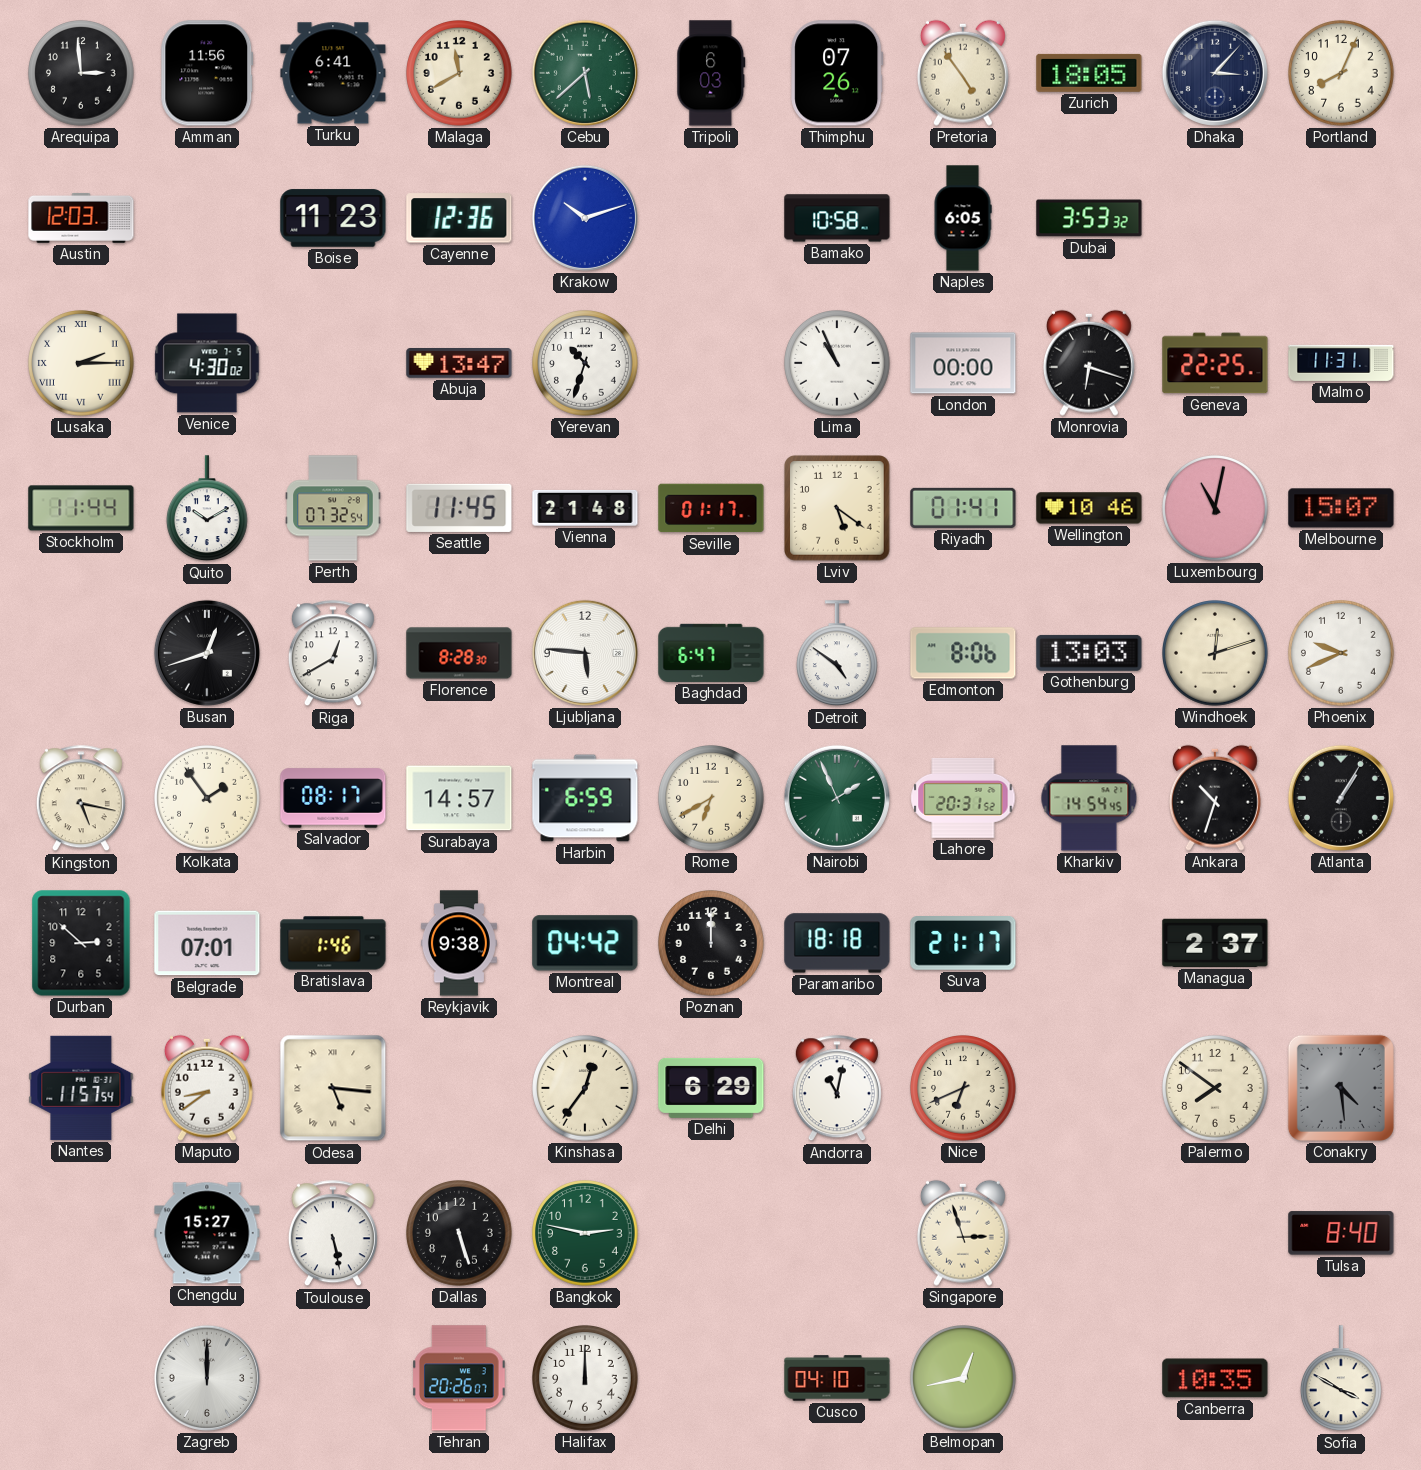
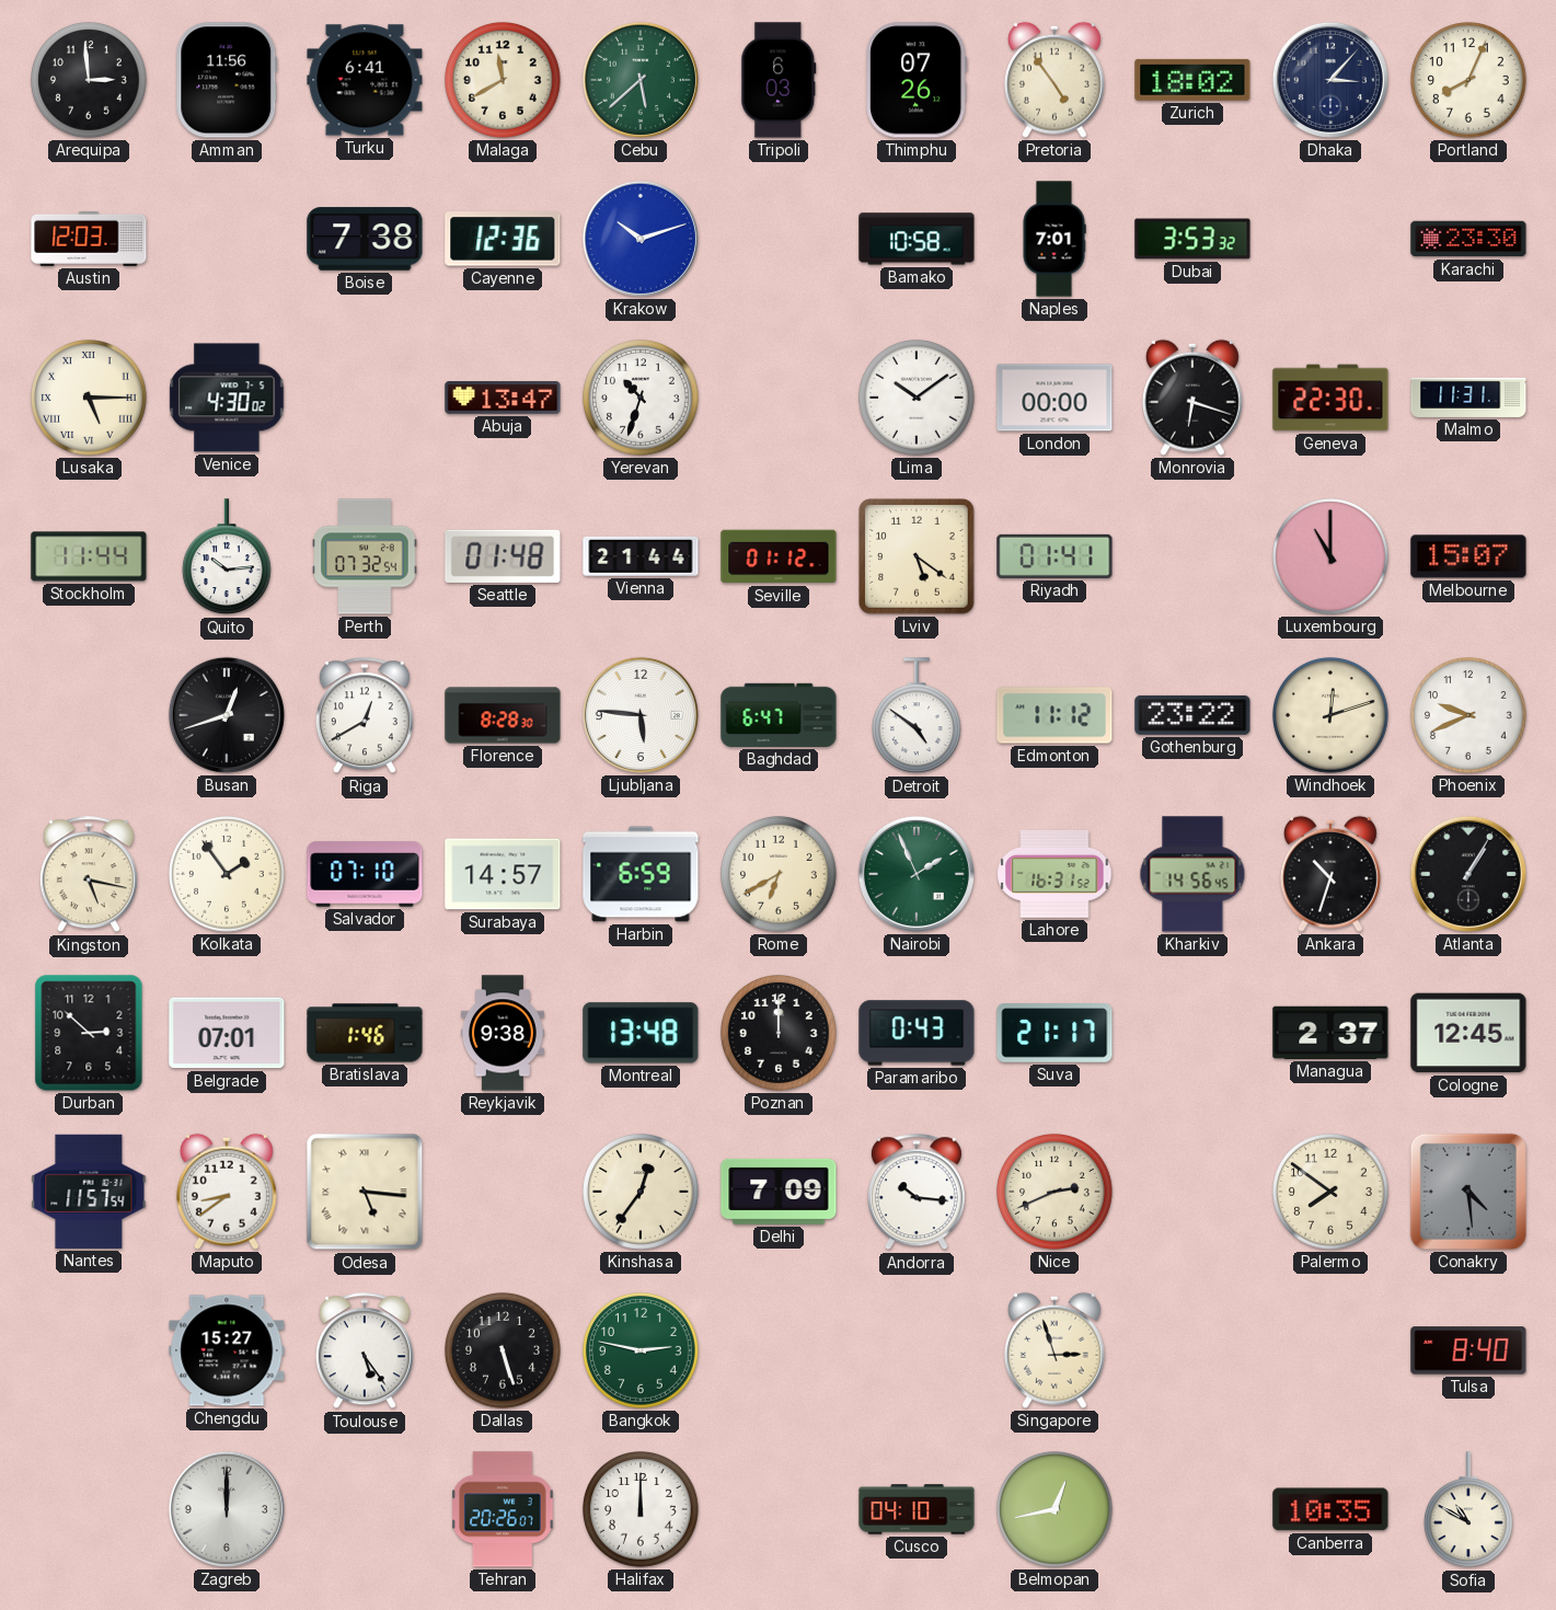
Zurich: 18:05 -> 18:02
Boise: 11:23 -> 7:38
Naples: 6:05 -> 7:01
Karachi: none -> 23:30
Lusaka: 2:15 -> 5:15
Lima: 10:56 -> 10:09
Geneva: 22:25 -> 22:30
Quito: 10:10 -> 10:14
Seattle: 11:45 -> 01:48
Vienna: 21:48 -> 21:44
Seville: 01:17 -> 01:12
Wellington: 10:46 -> none
Luxembourg: 11:02 -> 11:00
Edmonton: 8:06 -> 11:12
Gothenburg: 13:03 -> 23:22
Salvador: 08:17 -> 07:10
Lahore: 20:31 -> 16:31
Kharkiv: 14:54 -> 14:56
Montreal: 04:42 -> 13:48
Paramaribo: 18:18 -> 0:43
Cologne: none -> 12:45
Delhi: 6:29 -> 7:09
Andorra: 11:02 -> 10:16
Nice: 6:41 -> 2:41
Toulouse: 5:28 -> 5:24
Sofia: 3:50 -> 10:50
